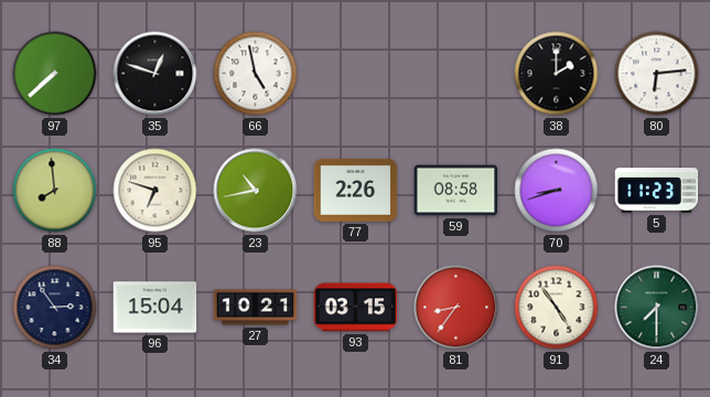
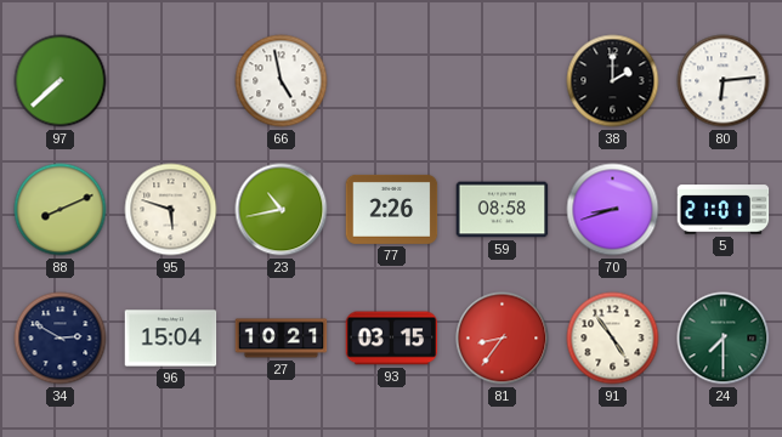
35: 12:48 -> none
88: 7:59 -> 8:11
95: 6:48 -> 5:48
5: 11:23 -> 21:01
34: 2:54 -> 2:50
